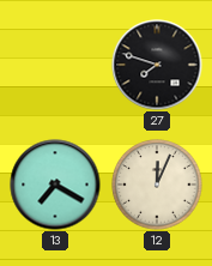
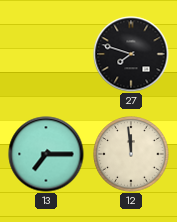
13: 7:20 -> 7:15
12: 12:04 -> 11:59
